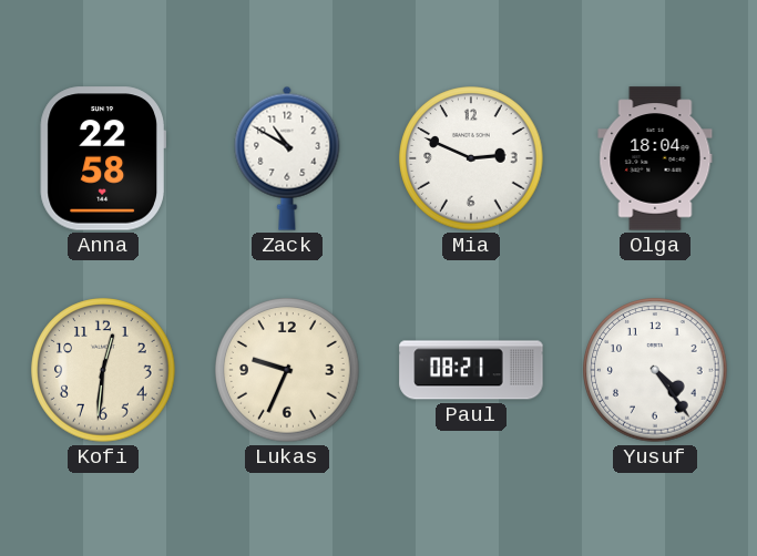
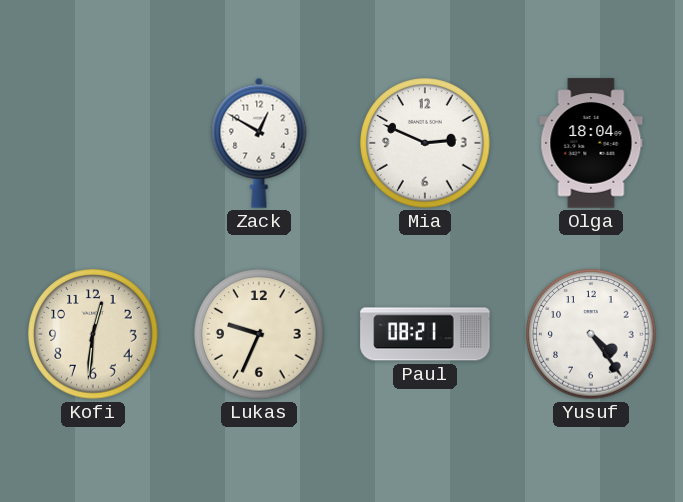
Anna: 22:58 -> none
Zack: 10:50 -> 12:50
